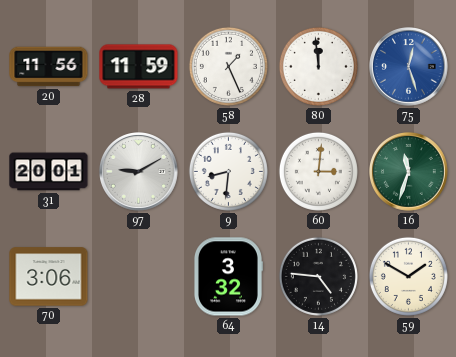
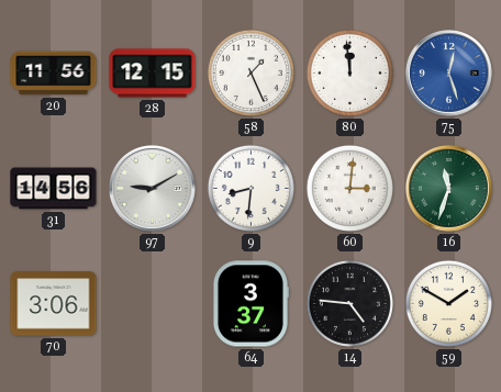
28: 11:59 -> 12:15
31: 20:01 -> 14:56
64: 3:32 -> 3:37
